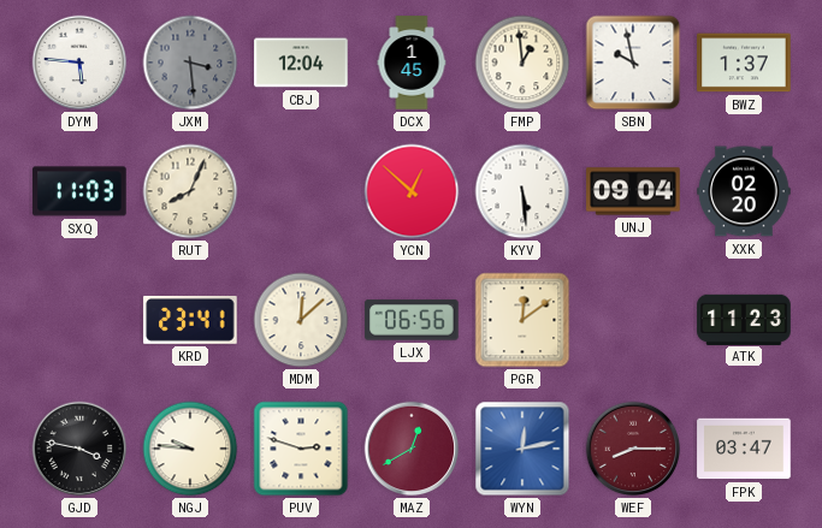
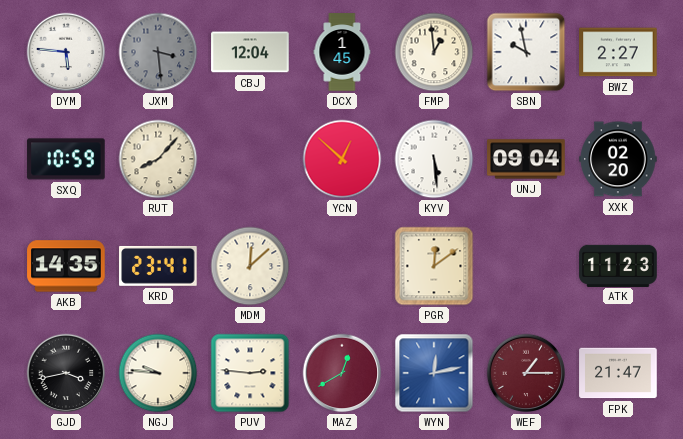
BWZ: 1:37 -> 2:27
SXQ: 11:03 -> 10:59
RUT: 8:04 -> 8:07
AKB: none -> 14:35
LJX: 06:56 -> none
GJD: 3:47 -> 3:43
PUV: 2:48 -> 2:46
WEF: 8:15 -> 1:15
FPK: 03:47 -> 21:47
